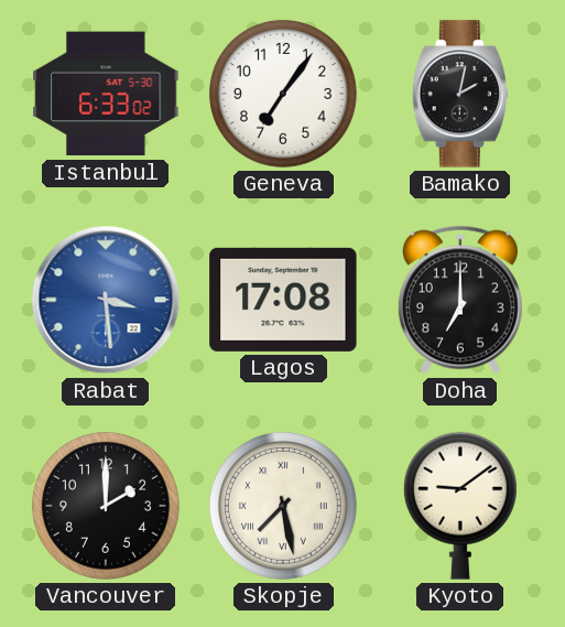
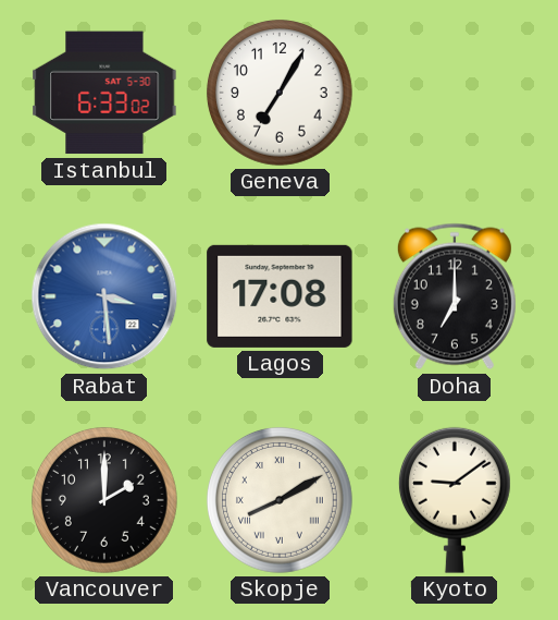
Geneva: 7:06 -> 7:05
Bamako: 2:02 -> none
Skopje: 7:28 -> 8:10
